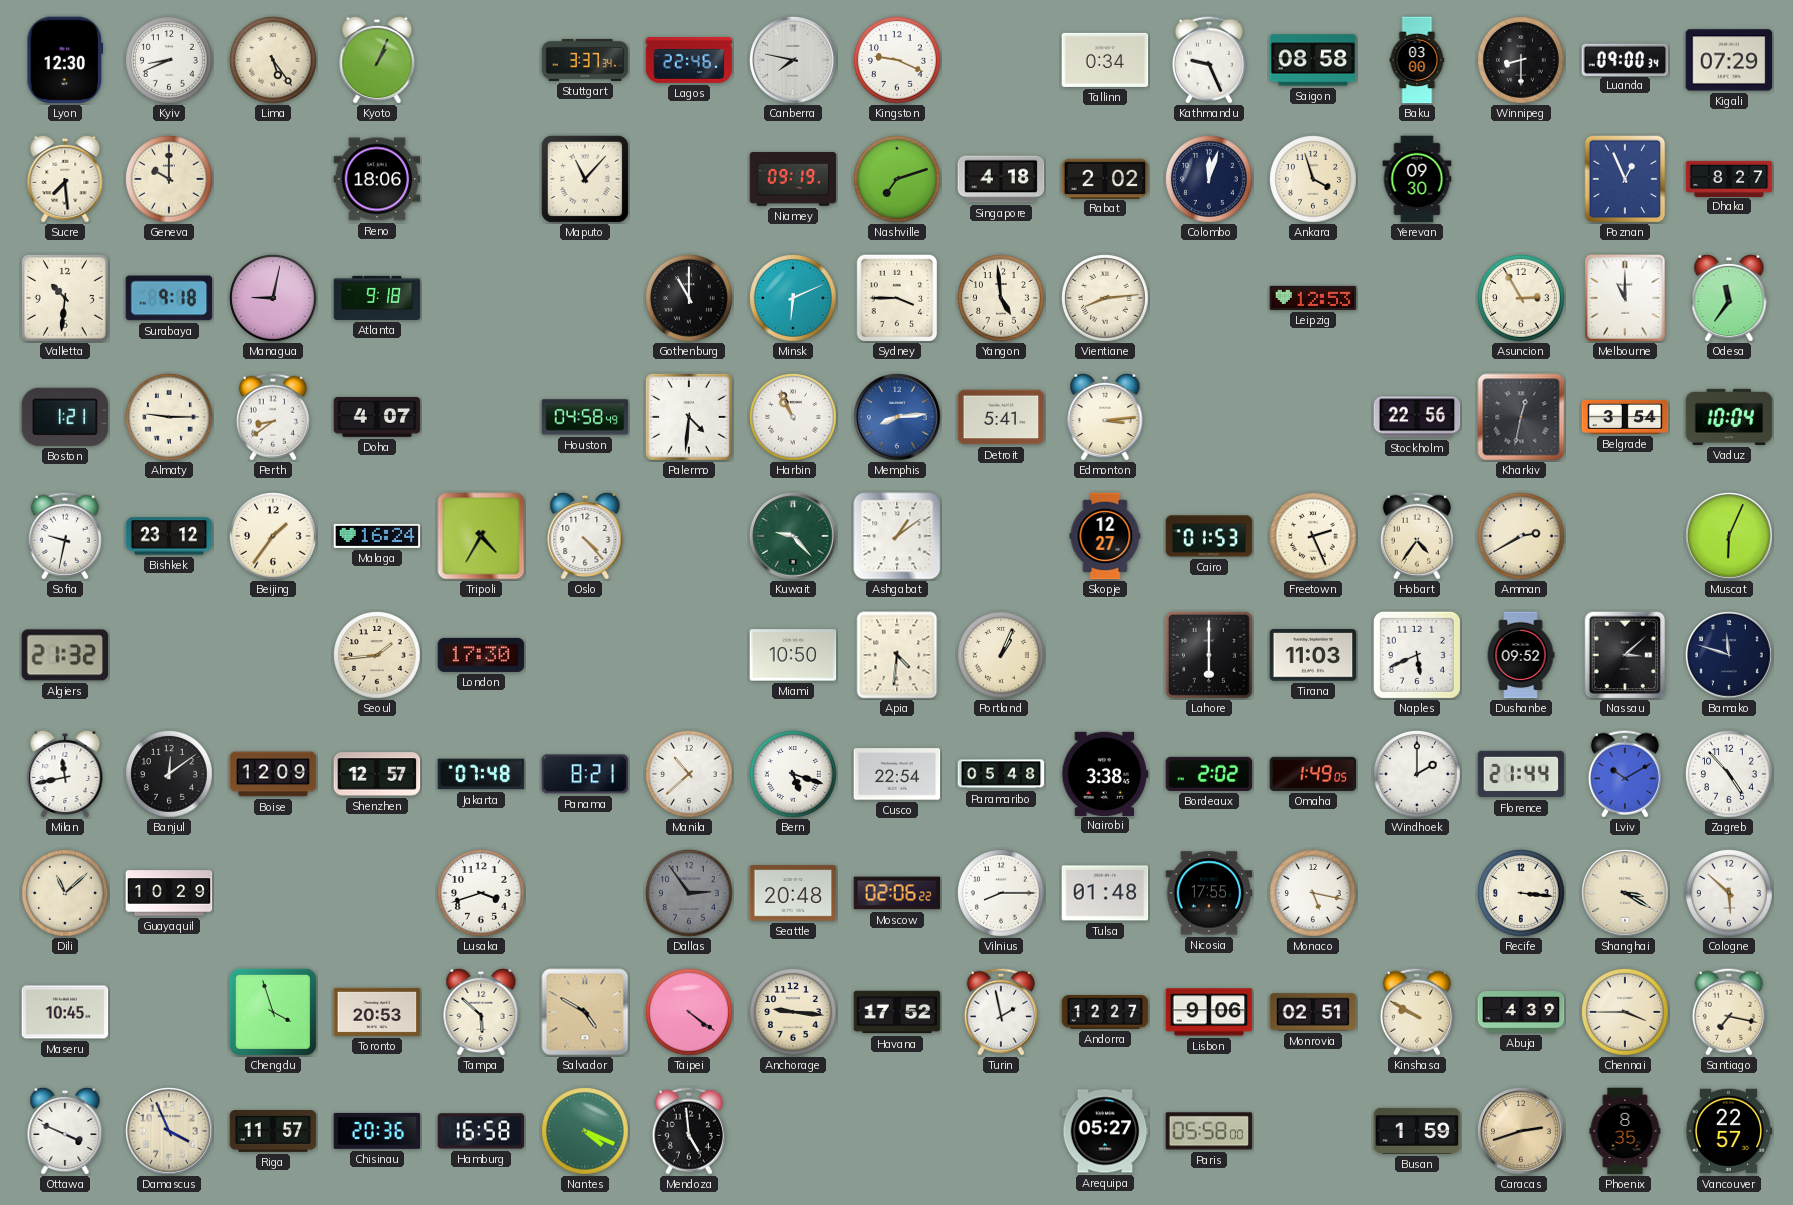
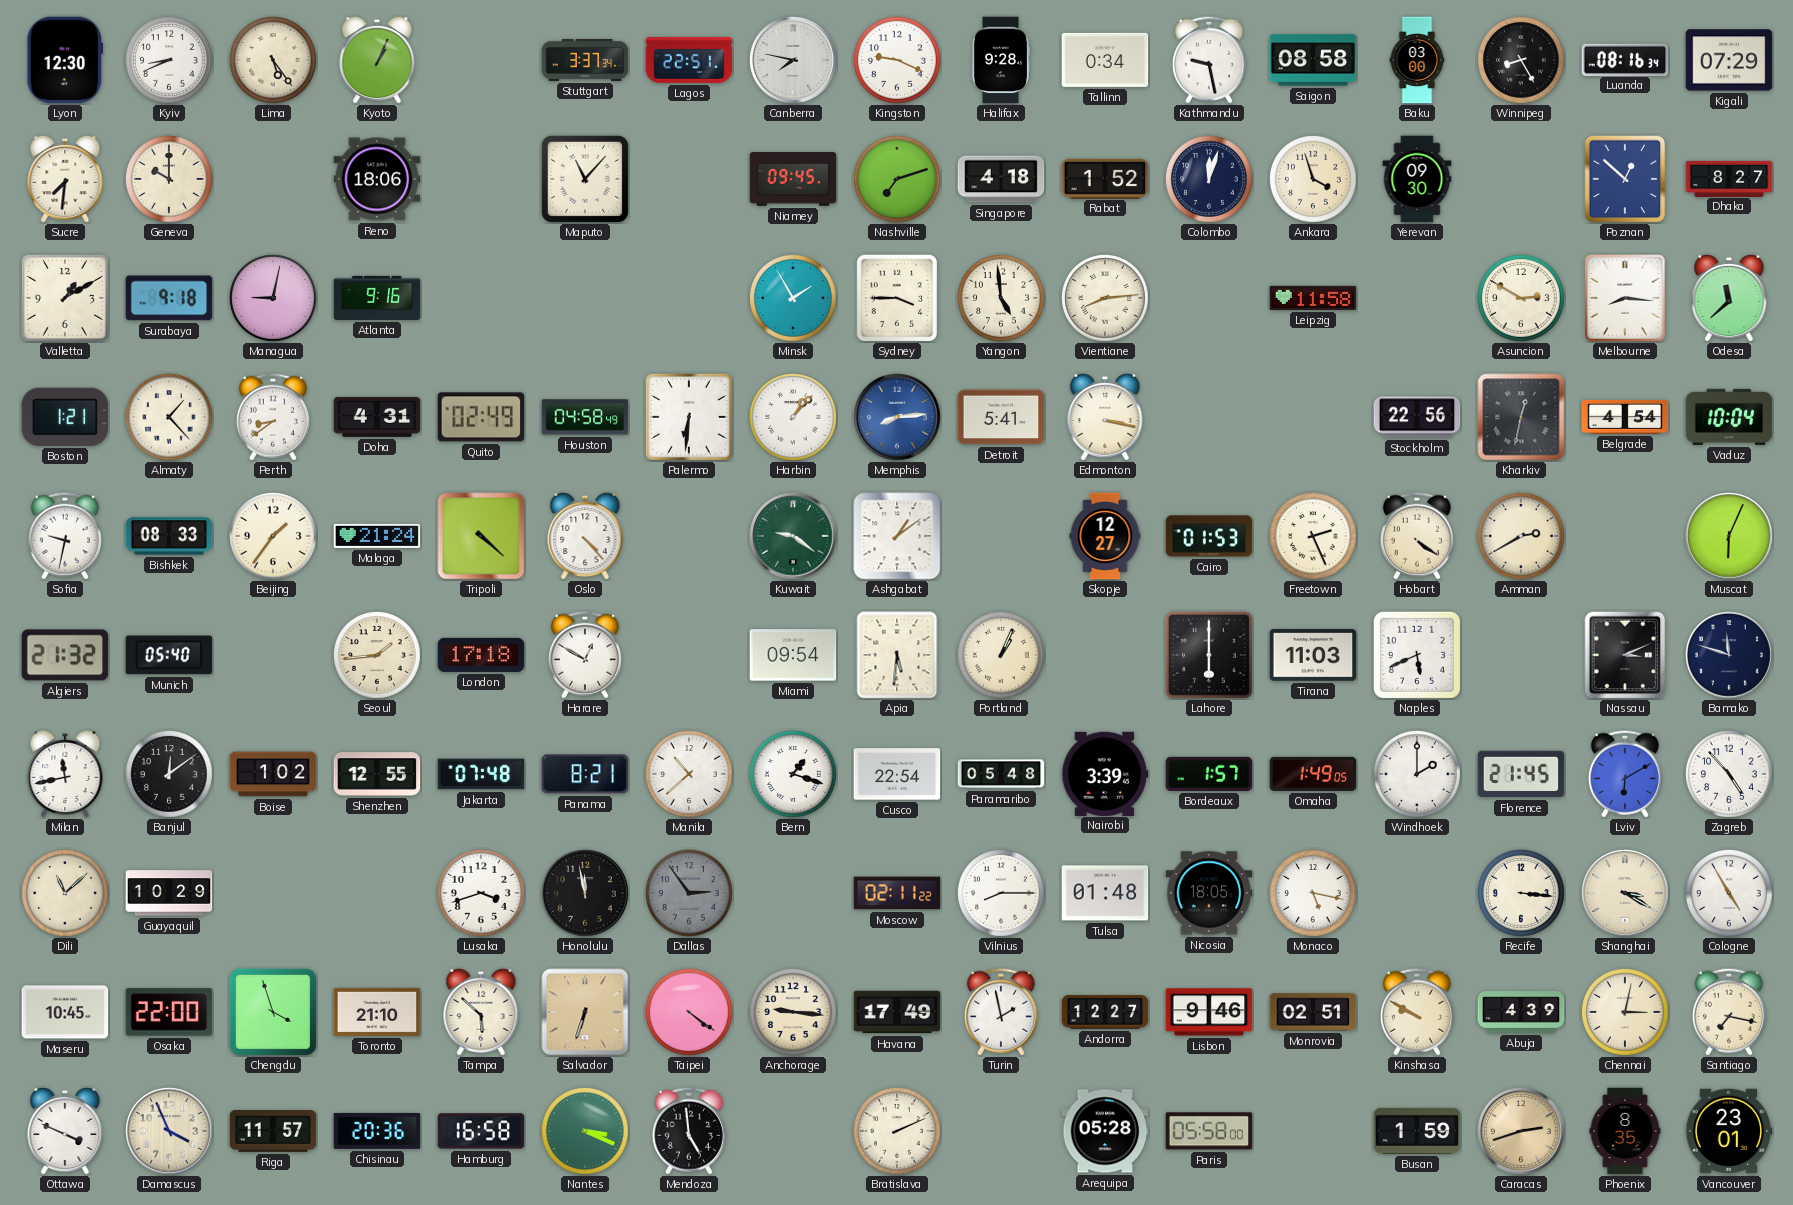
Lagos: 22:46 -> 22:51
Halifax: none -> 9:28
Kathmandu: 9:26 -> 9:28
Winnipeg: 8:30 -> 8:25
Luanda: 09:00 -> 08:16
Sucre: 7:29 -> 7:31
Niamey: 09:19 -> 09:45
Rabat: 2:02 -> 1:52
Poznan: 12:56 -> 12:52
Valletta: 10:31 -> 1:10
Atlanta: 9:18 -> 9:16
Gothenburg: 11:00 -> none
Minsk: 6:11 -> 1:55
Leipzig: 12:53 -> 11:58
Asuncion: 2:55 -> 2:50
Melbourne: 11:00 -> 8:16
Odesa: 11:36 -> 11:38
Almaty: 9:15 -> 1:23
Doha: 4:07 -> 4:31
Quito: none -> 02:49
Palermo: 4:31 -> 6:31
Harbin: 10:56 -> 1:07
Edmonton: 3:14 -> 3:17
Belgrade: 3:54 -> 4:54
Bishkek: 23:12 -> 08:33
Malaga: 16:24 -> 21:24
Tripoli: 4:35 -> 4:22
Kuwait: 9:23 -> 9:21
Hobart: 4:36 -> 4:21
Munich: none -> 05:40
London: 17:30 -> 17:18
Harare: none -> 12:50
Miami: 10:50 -> 09:54
Apia: 4:31 -> 5:31
Dushanbe: 09:52 -> none
Nassau: 3:08 -> 3:11
Boise: 12:09 -> 1:02
Shenzhen: 12:57 -> 12:55
Bern: 5:18 -> 1:18
Nairobi: 3:38 -> 3:39
Bordeaux: 2:02 -> 1:57
Florence: 21:44 -> 21:45
Lviv: 10:10 -> 6:10
Honolulu: none -> 11:58
Seattle: 20:48 -> none
Moscow: 02:06 -> 02:11
Nicosia: 17:55 -> 18:05
Cologne: 5:52 -> 4:55
Osaka: none -> 22:00
Toronto: 20:53 -> 21:10
Salvador: 4:50 -> 6:33
Havana: 17:52 -> 17:49
Lisbon: 9:06 -> 9:46
Chennai: 3:45 -> 3:02
Nantes: 4:19 -> 3:19
Bratislava: none -> 2:11
Arequipa: 05:27 -> 05:28
Vancouver: 22:57 -> 23:01
